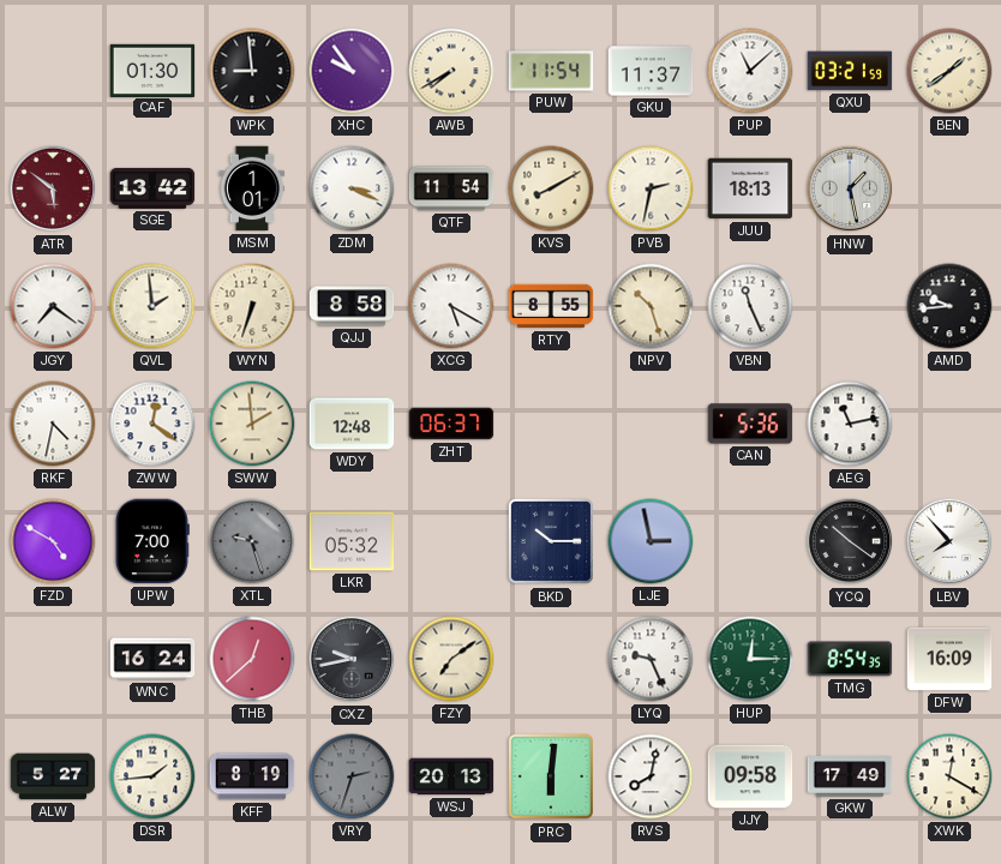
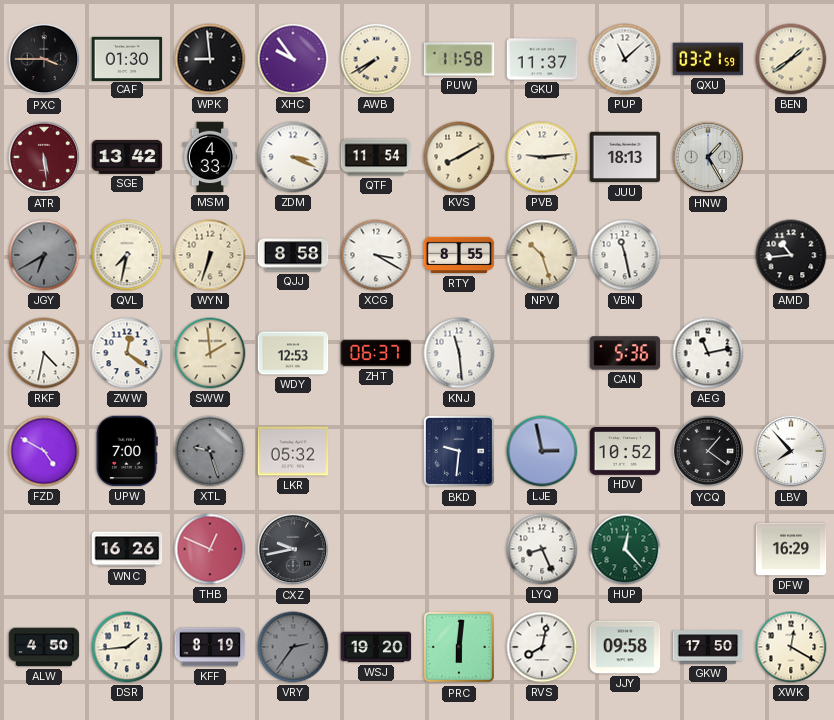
PXC: none -> 3:45
PUW: 11:54 -> 11:58
ATR: 5:51 -> 5:29
MSM: 1:01 -> 4:33
PVB: 2:32 -> 9:14
HNW: 1:28 -> 1:25
JGY: 7:21 -> 6:40
JGY dial: white -> grey
QVL: 1:59 -> 7:32
XCG: 5:20 -> 3:20
VBN: 11:26 -> 11:28
AMD: 9:44 -> 10:44
WDY: 12:48 -> 12:53
KNJ: none -> 11:29
BKD: 10:15 -> 9:31
HDV: none -> 10:52
YCQ: 10:21 -> 1:21
WNC: 16:24 -> 16:26
THB: 12:38 -> 12:49
FZY: 7:09 -> none
LYQ: 9:26 -> 8:26
HUP: 12:15 -> 12:23
TMG: 8:54 -> none
DFW: 16:09 -> 16:29
ALW: 5:27 -> 4:50
VRY: 2:33 -> 2:36
WSJ: 20:13 -> 19:20
GKW: 17:49 -> 17:50
